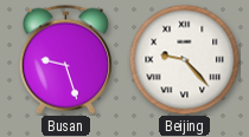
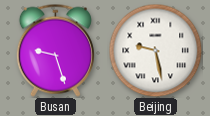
Beijing: 9:23 -> 9:28
